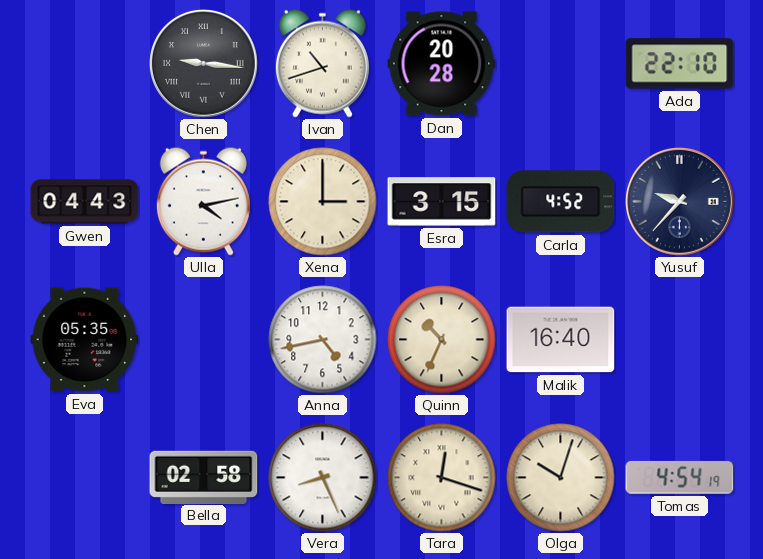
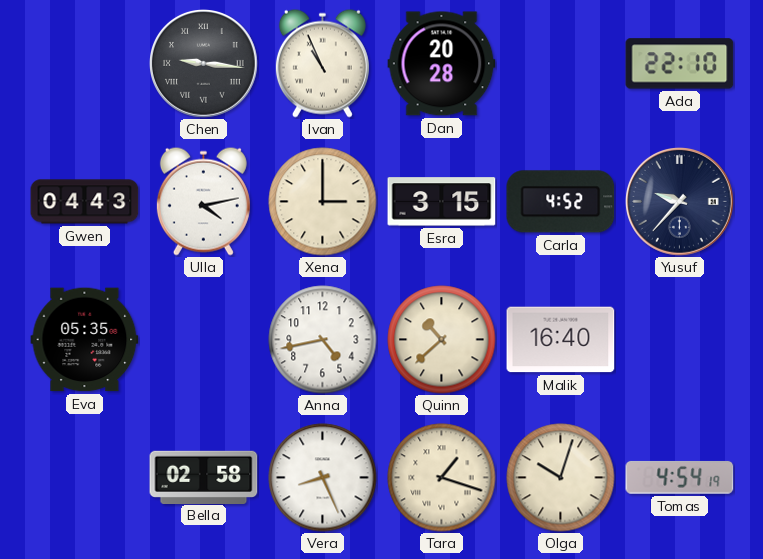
Ivan: 10:42 -> 10:56
Quinn: 10:34 -> 10:38
Tara: 12:18 -> 1:18
